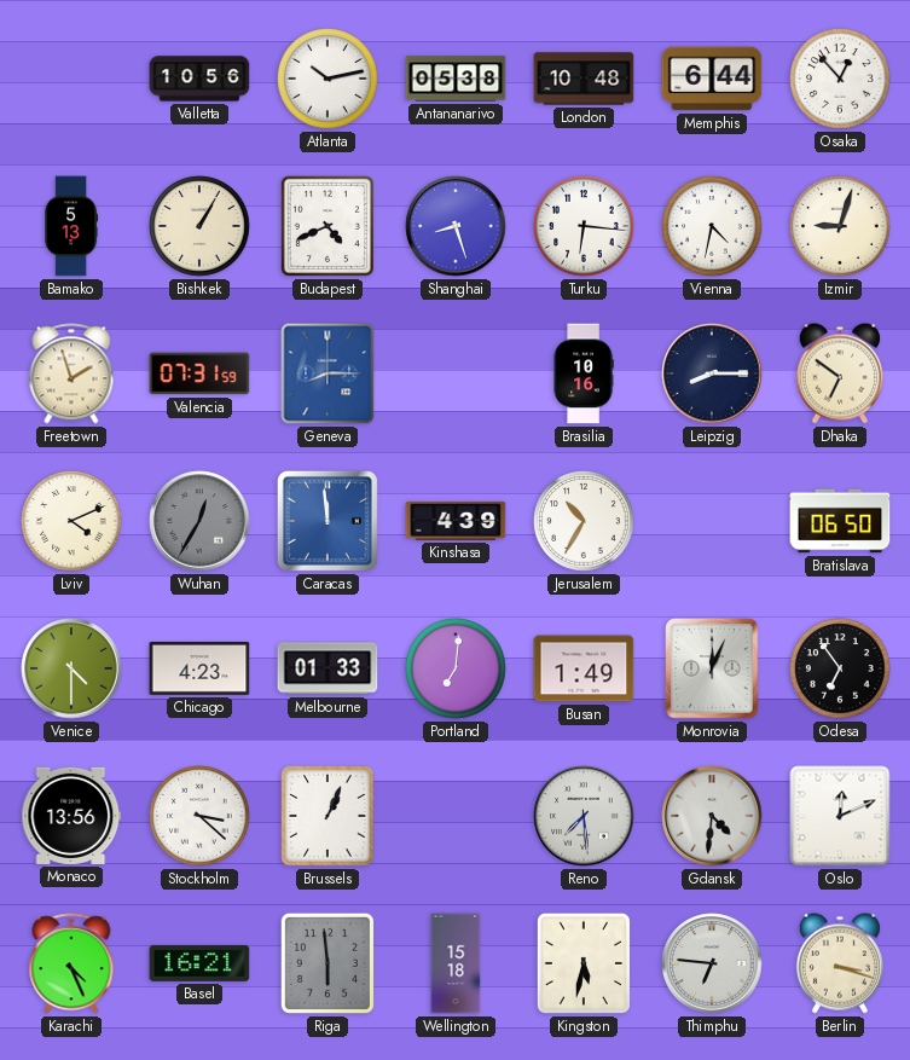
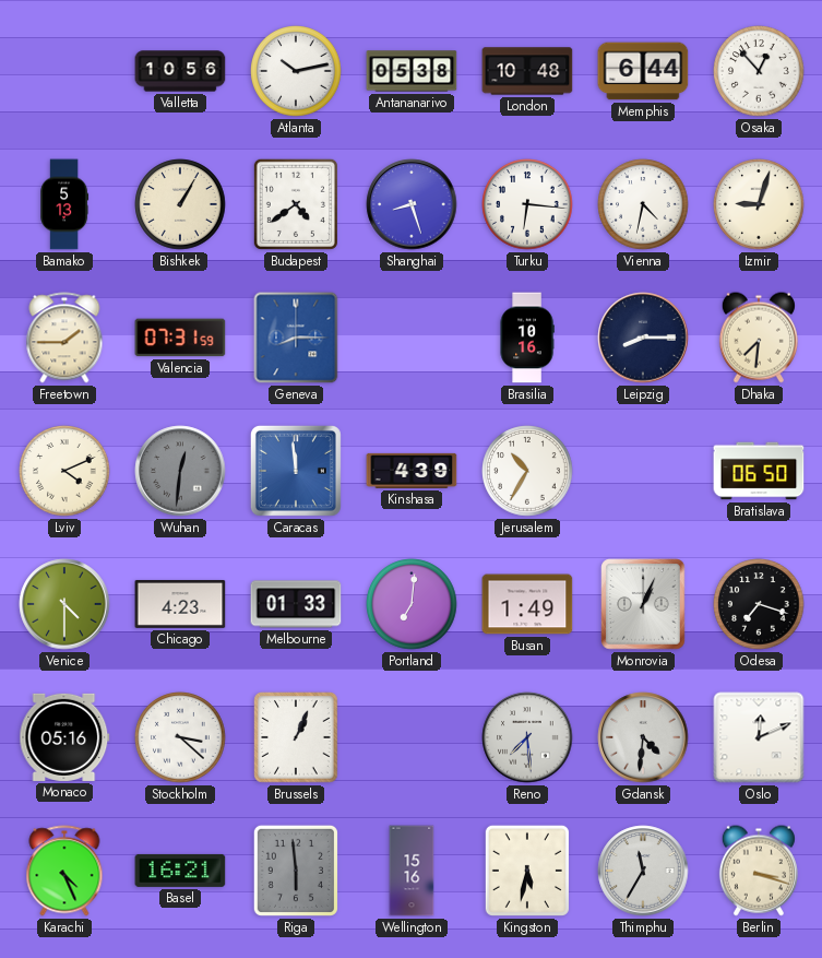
Budapest: 4:41 -> 4:39
Freetown: 1:57 -> 1:45
Dhaka: 6:51 -> 7:31
Wuhan: 12:35 -> 12:31
Monrovia: 12:04 -> 1:04
Odesa: 6:54 -> 7:18
Monaco: 13:56 -> 05:16
Wellington: 15:18 -> 15:16
Thimphu: 6:46 -> 11:35
